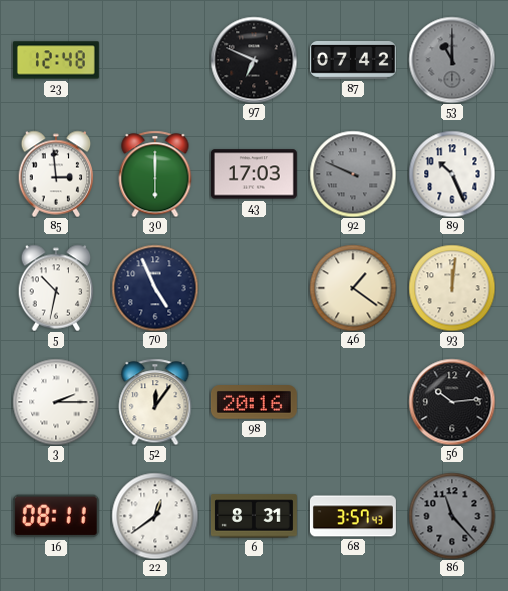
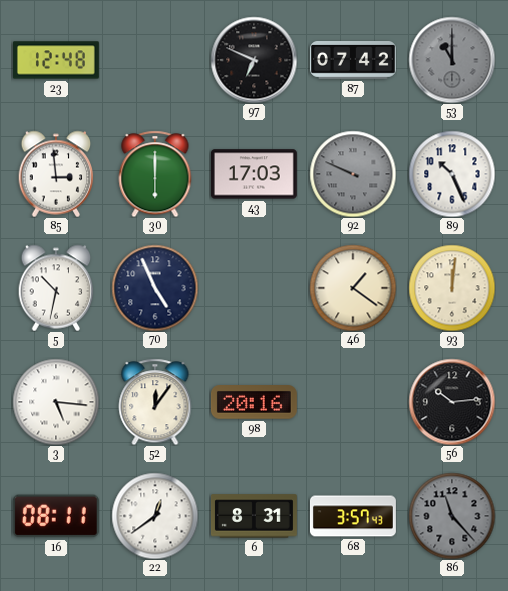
3: 2:15 -> 5:16
